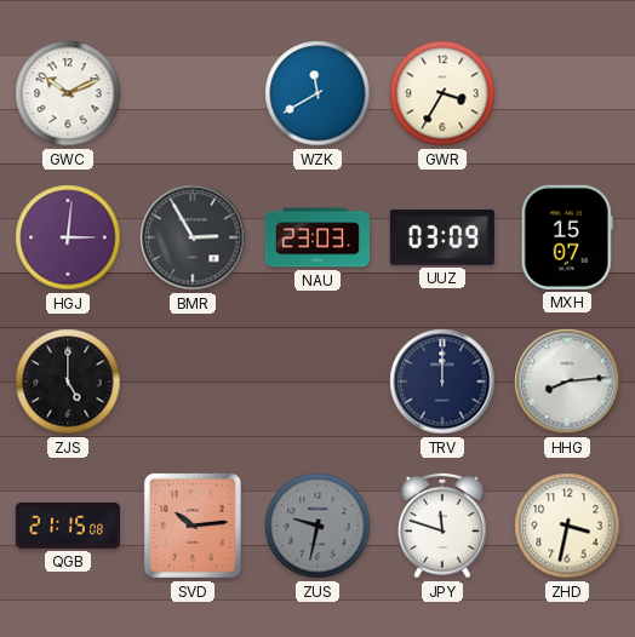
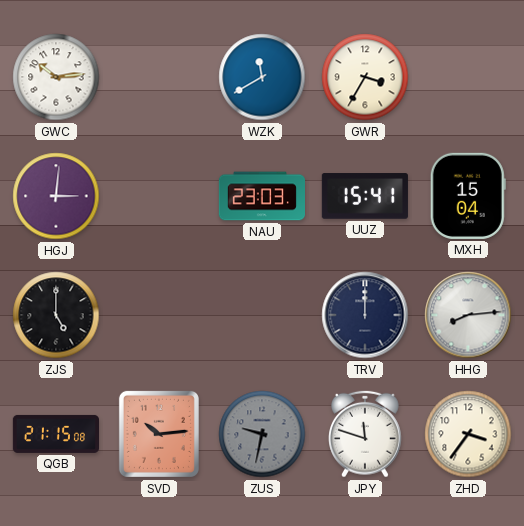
GWC: 10:11 -> 10:14
BMR: 2:55 -> none
UUZ: 03:09 -> 15:41
MXH: 15:07 -> 15:04
ZHD: 3:32 -> 3:36
